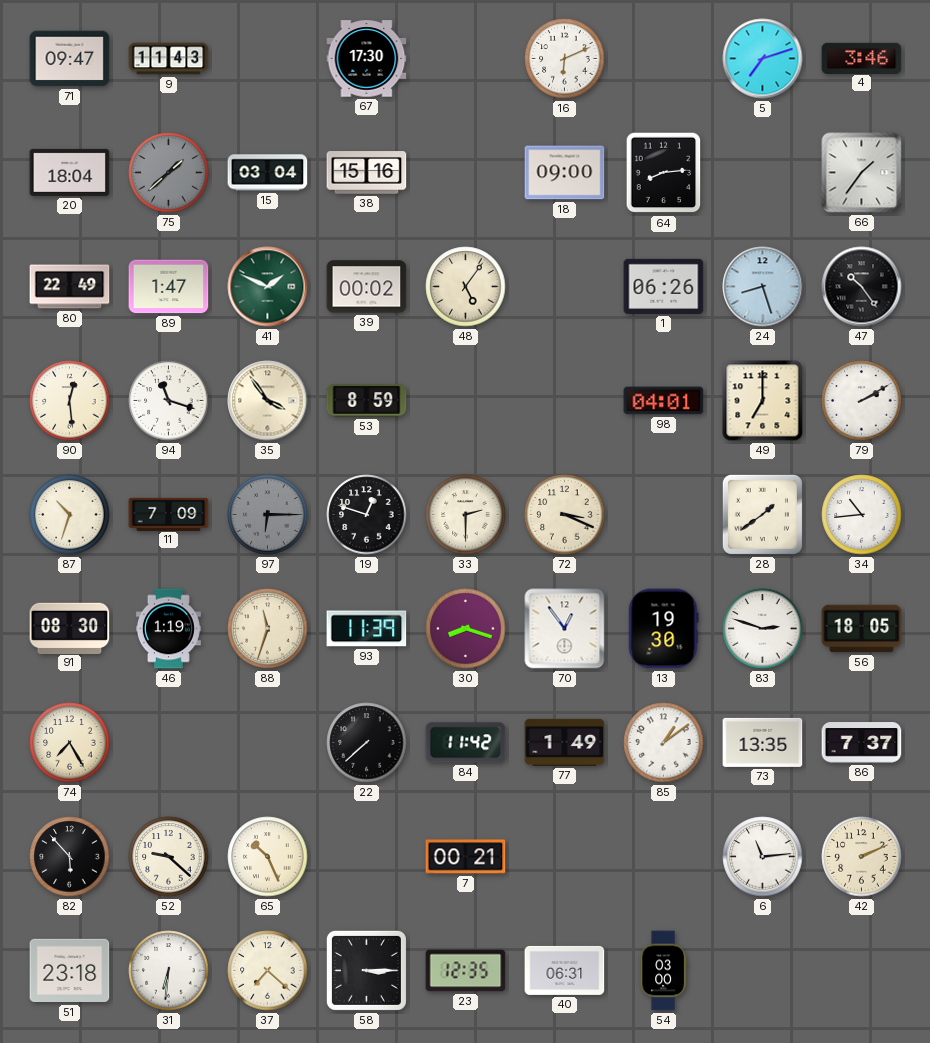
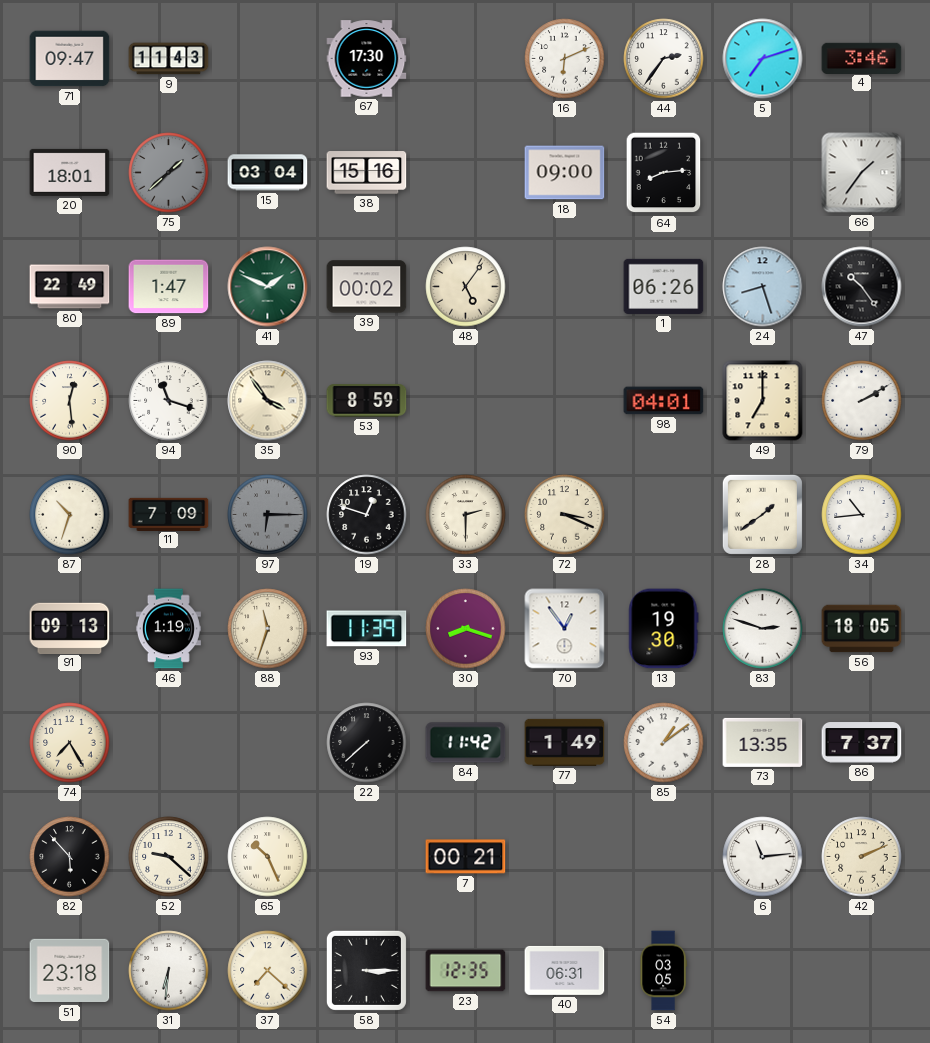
44: none -> 2:36
20: 18:04 -> 18:01
91: 08:30 -> 09:13
54: 03:00 -> 03:05
